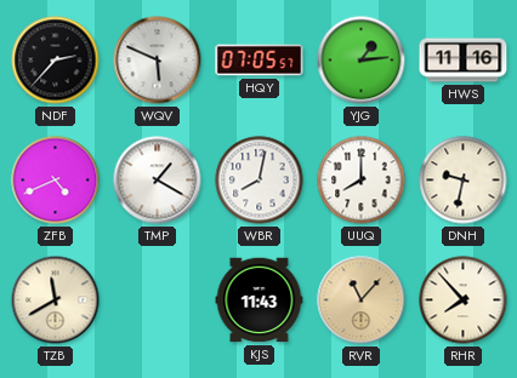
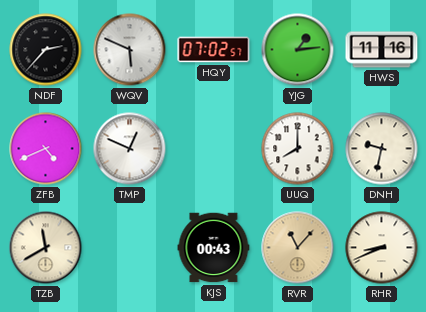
HQY: 07:05 -> 07:02
TMP: 1:20 -> 12:49
WBR: 8:02 -> none
KJS: 11:43 -> 00:43
RHR: 7:53 -> 8:41
